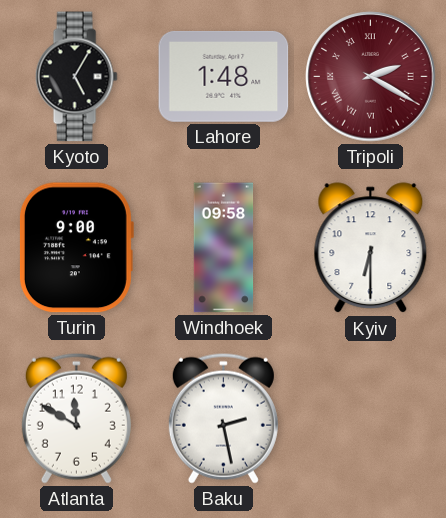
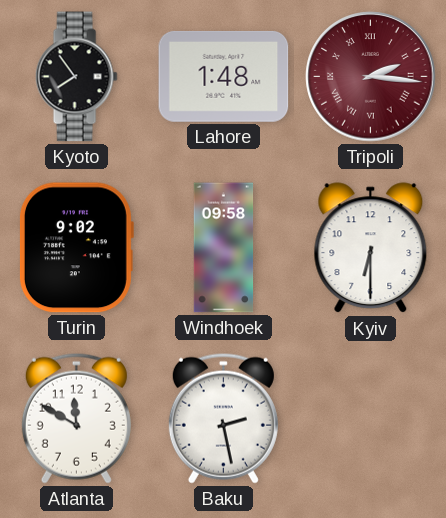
Kyoto: 5:05 -> 7:54
Tripoli: 2:20 -> 2:16
Turin: 9:00 -> 9:02
